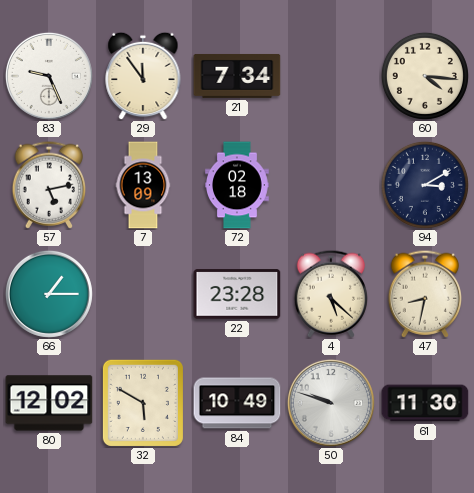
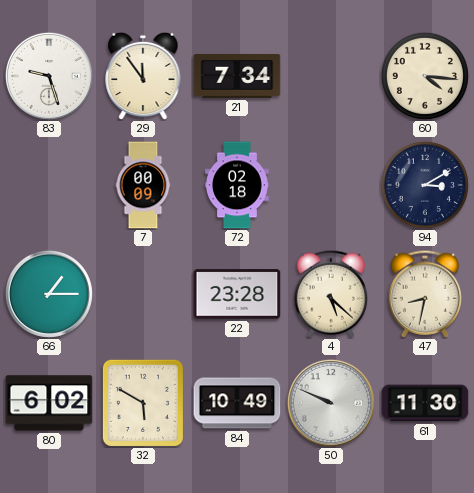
83: 9:26 -> 9:27
57: 5:13 -> none
7: 13:09 -> 00:09
80: 12:02 -> 6:02
50: 9:48 -> 9:49
